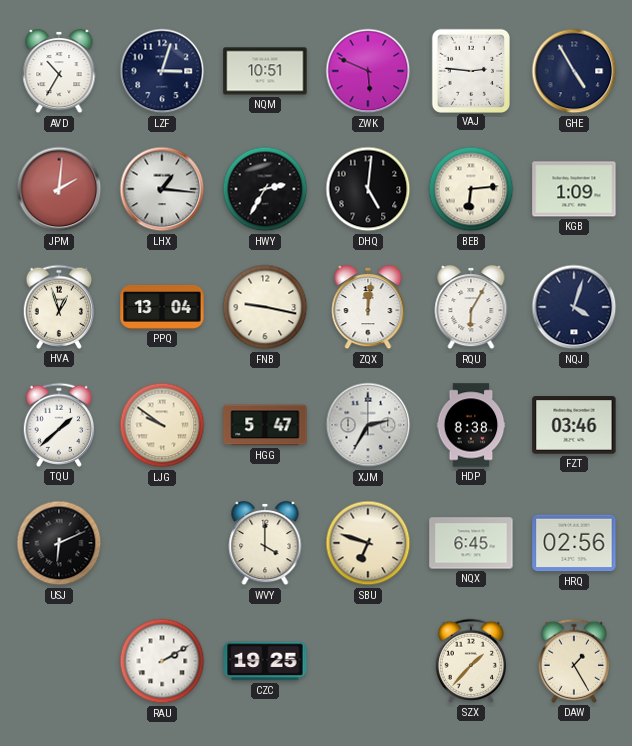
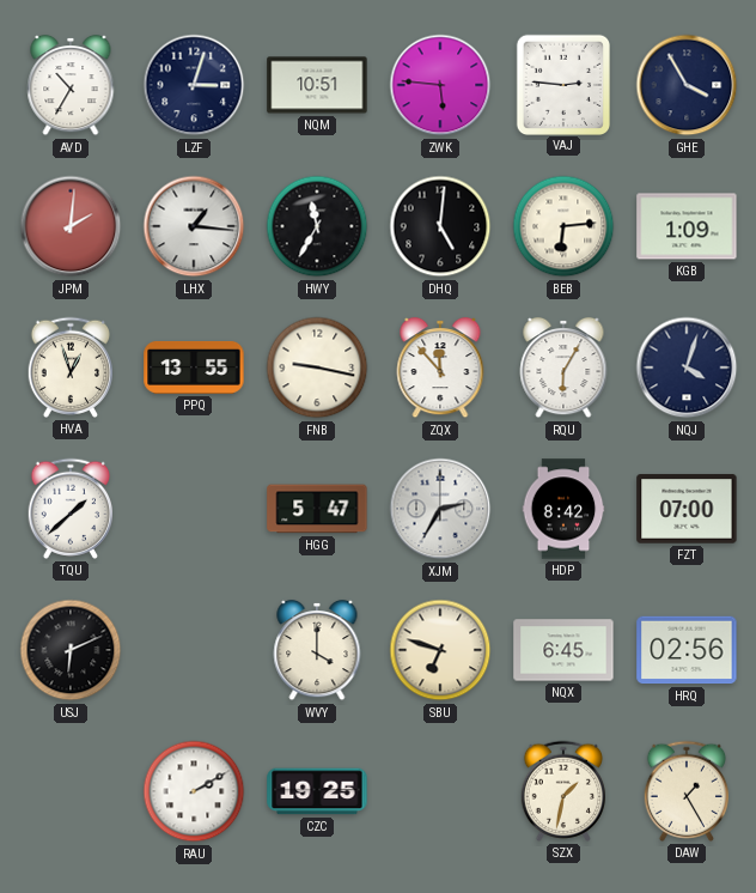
ZWK: 5:49 -> 5:46
GHE: 4:55 -> 3:55
HWY: 2:35 -> 11:35
PPQ: 13:04 -> 13:55
ZQX: 12:01 -> 11:53
LJG: 9:51 -> none
HDP: 8:38 -> 8:42
FZT: 03:46 -> 07:00
SZX: 1:37 -> 1:32
